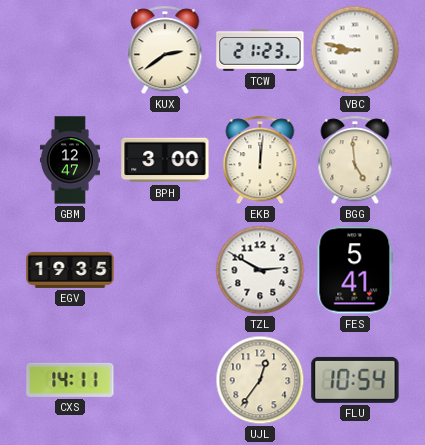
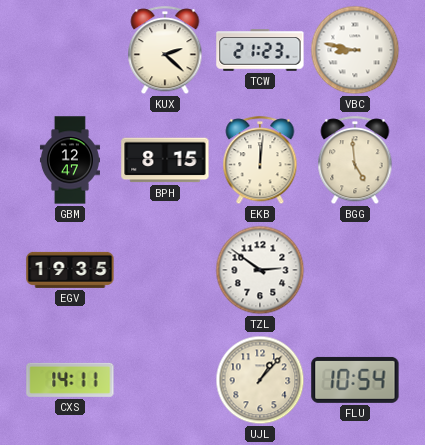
KUX: 2:39 -> 2:22
BPH: 3:00 -> 8:15
TZL: 2:50 -> 2:51
FES: 5:41 -> none
UJL: 12:36 -> 1:07
